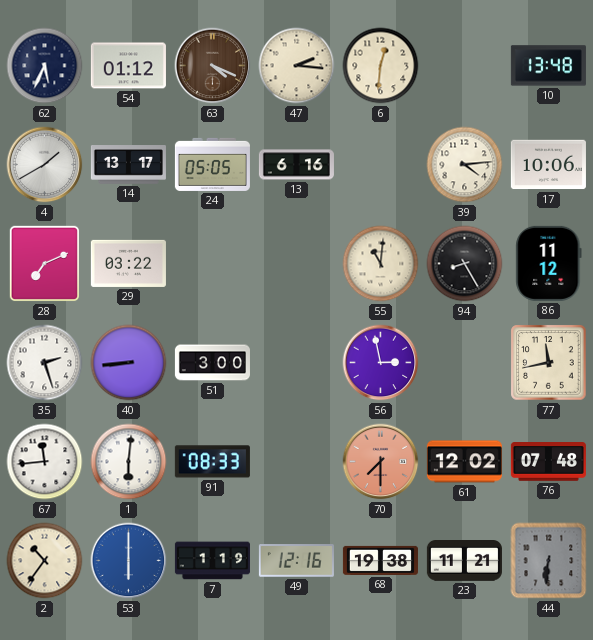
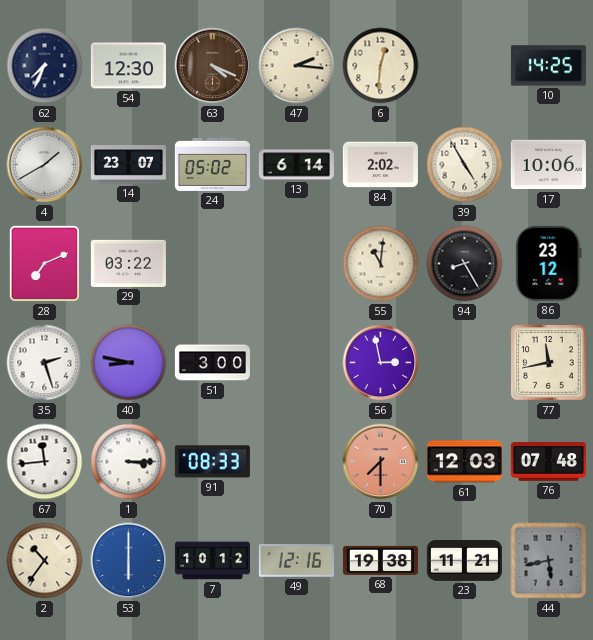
62: 5:34 -> 7:34
54: 01:12 -> 12:30
10: 13:48 -> 14:25
14: 13:17 -> 23:07
24: 05:05 -> 05:02
13: 6:16 -> 6:14
84: none -> 2:02
39: 4:14 -> 4:55
86: 11:12 -> 23:12
40: 8:44 -> 8:47
1: 6:01 -> 3:15
61: 12:02 -> 12:03
7: 1:19 -> 10:12
44: 6:31 -> 5:43
